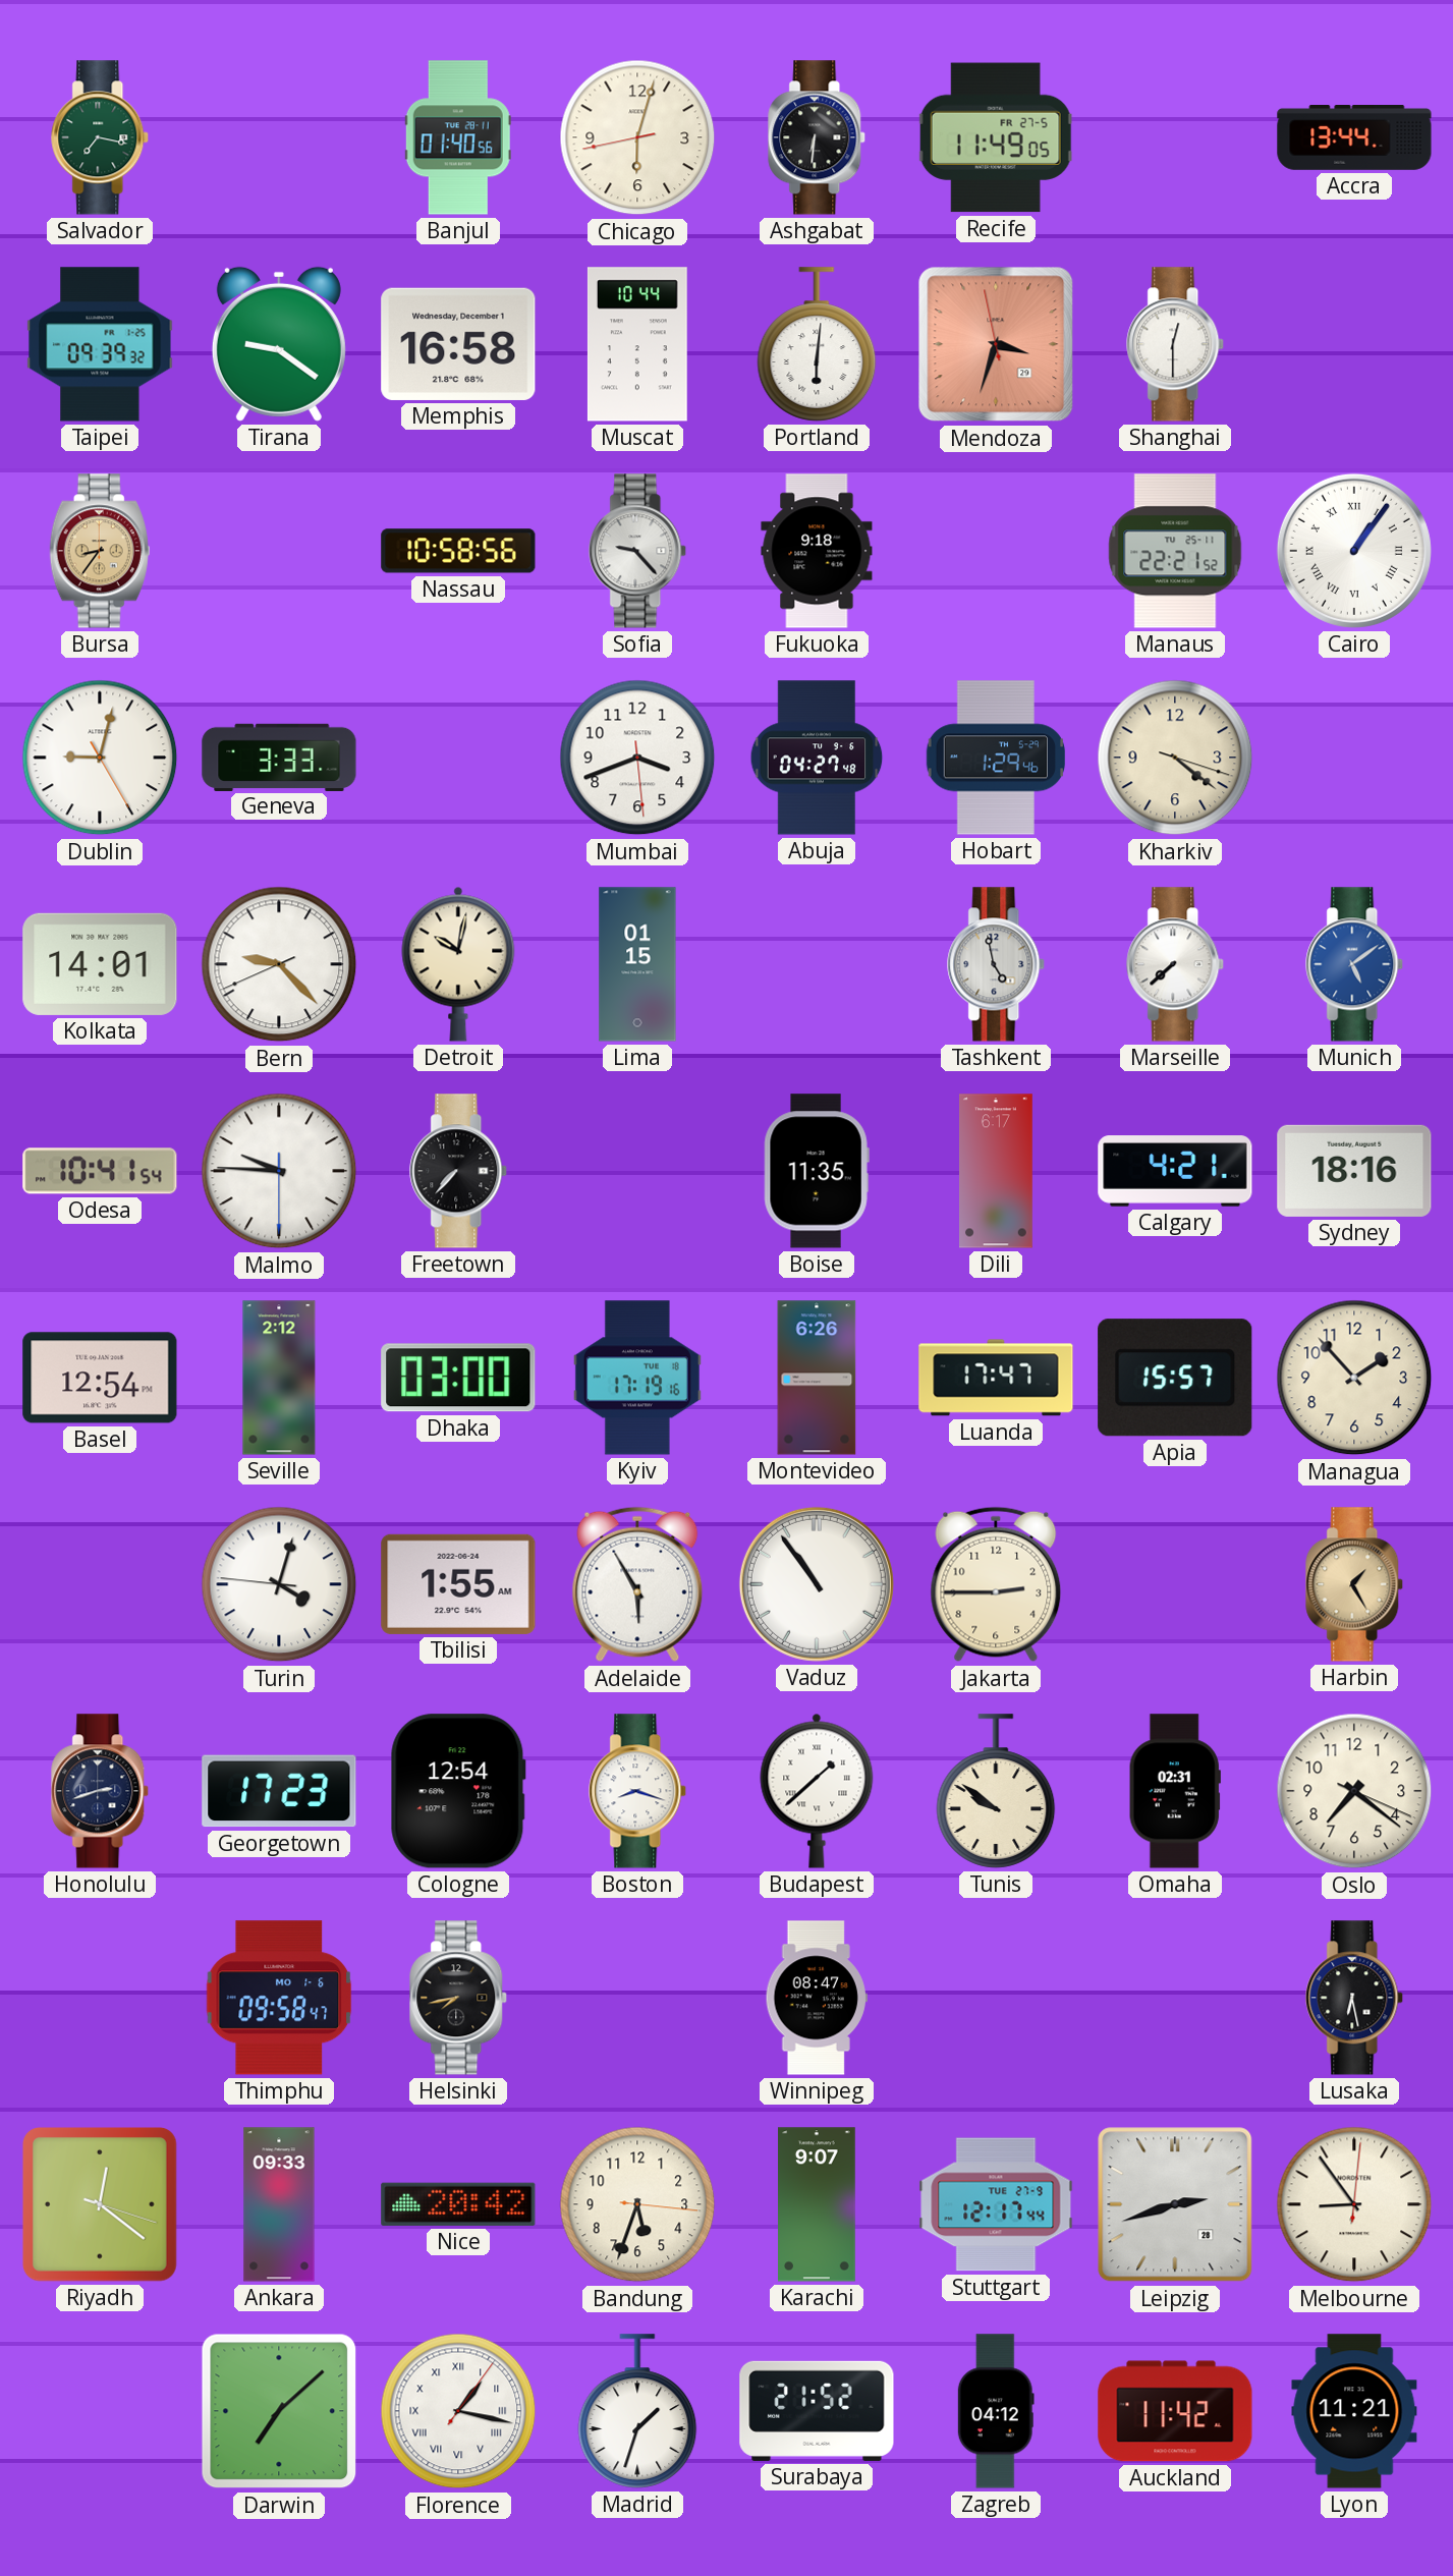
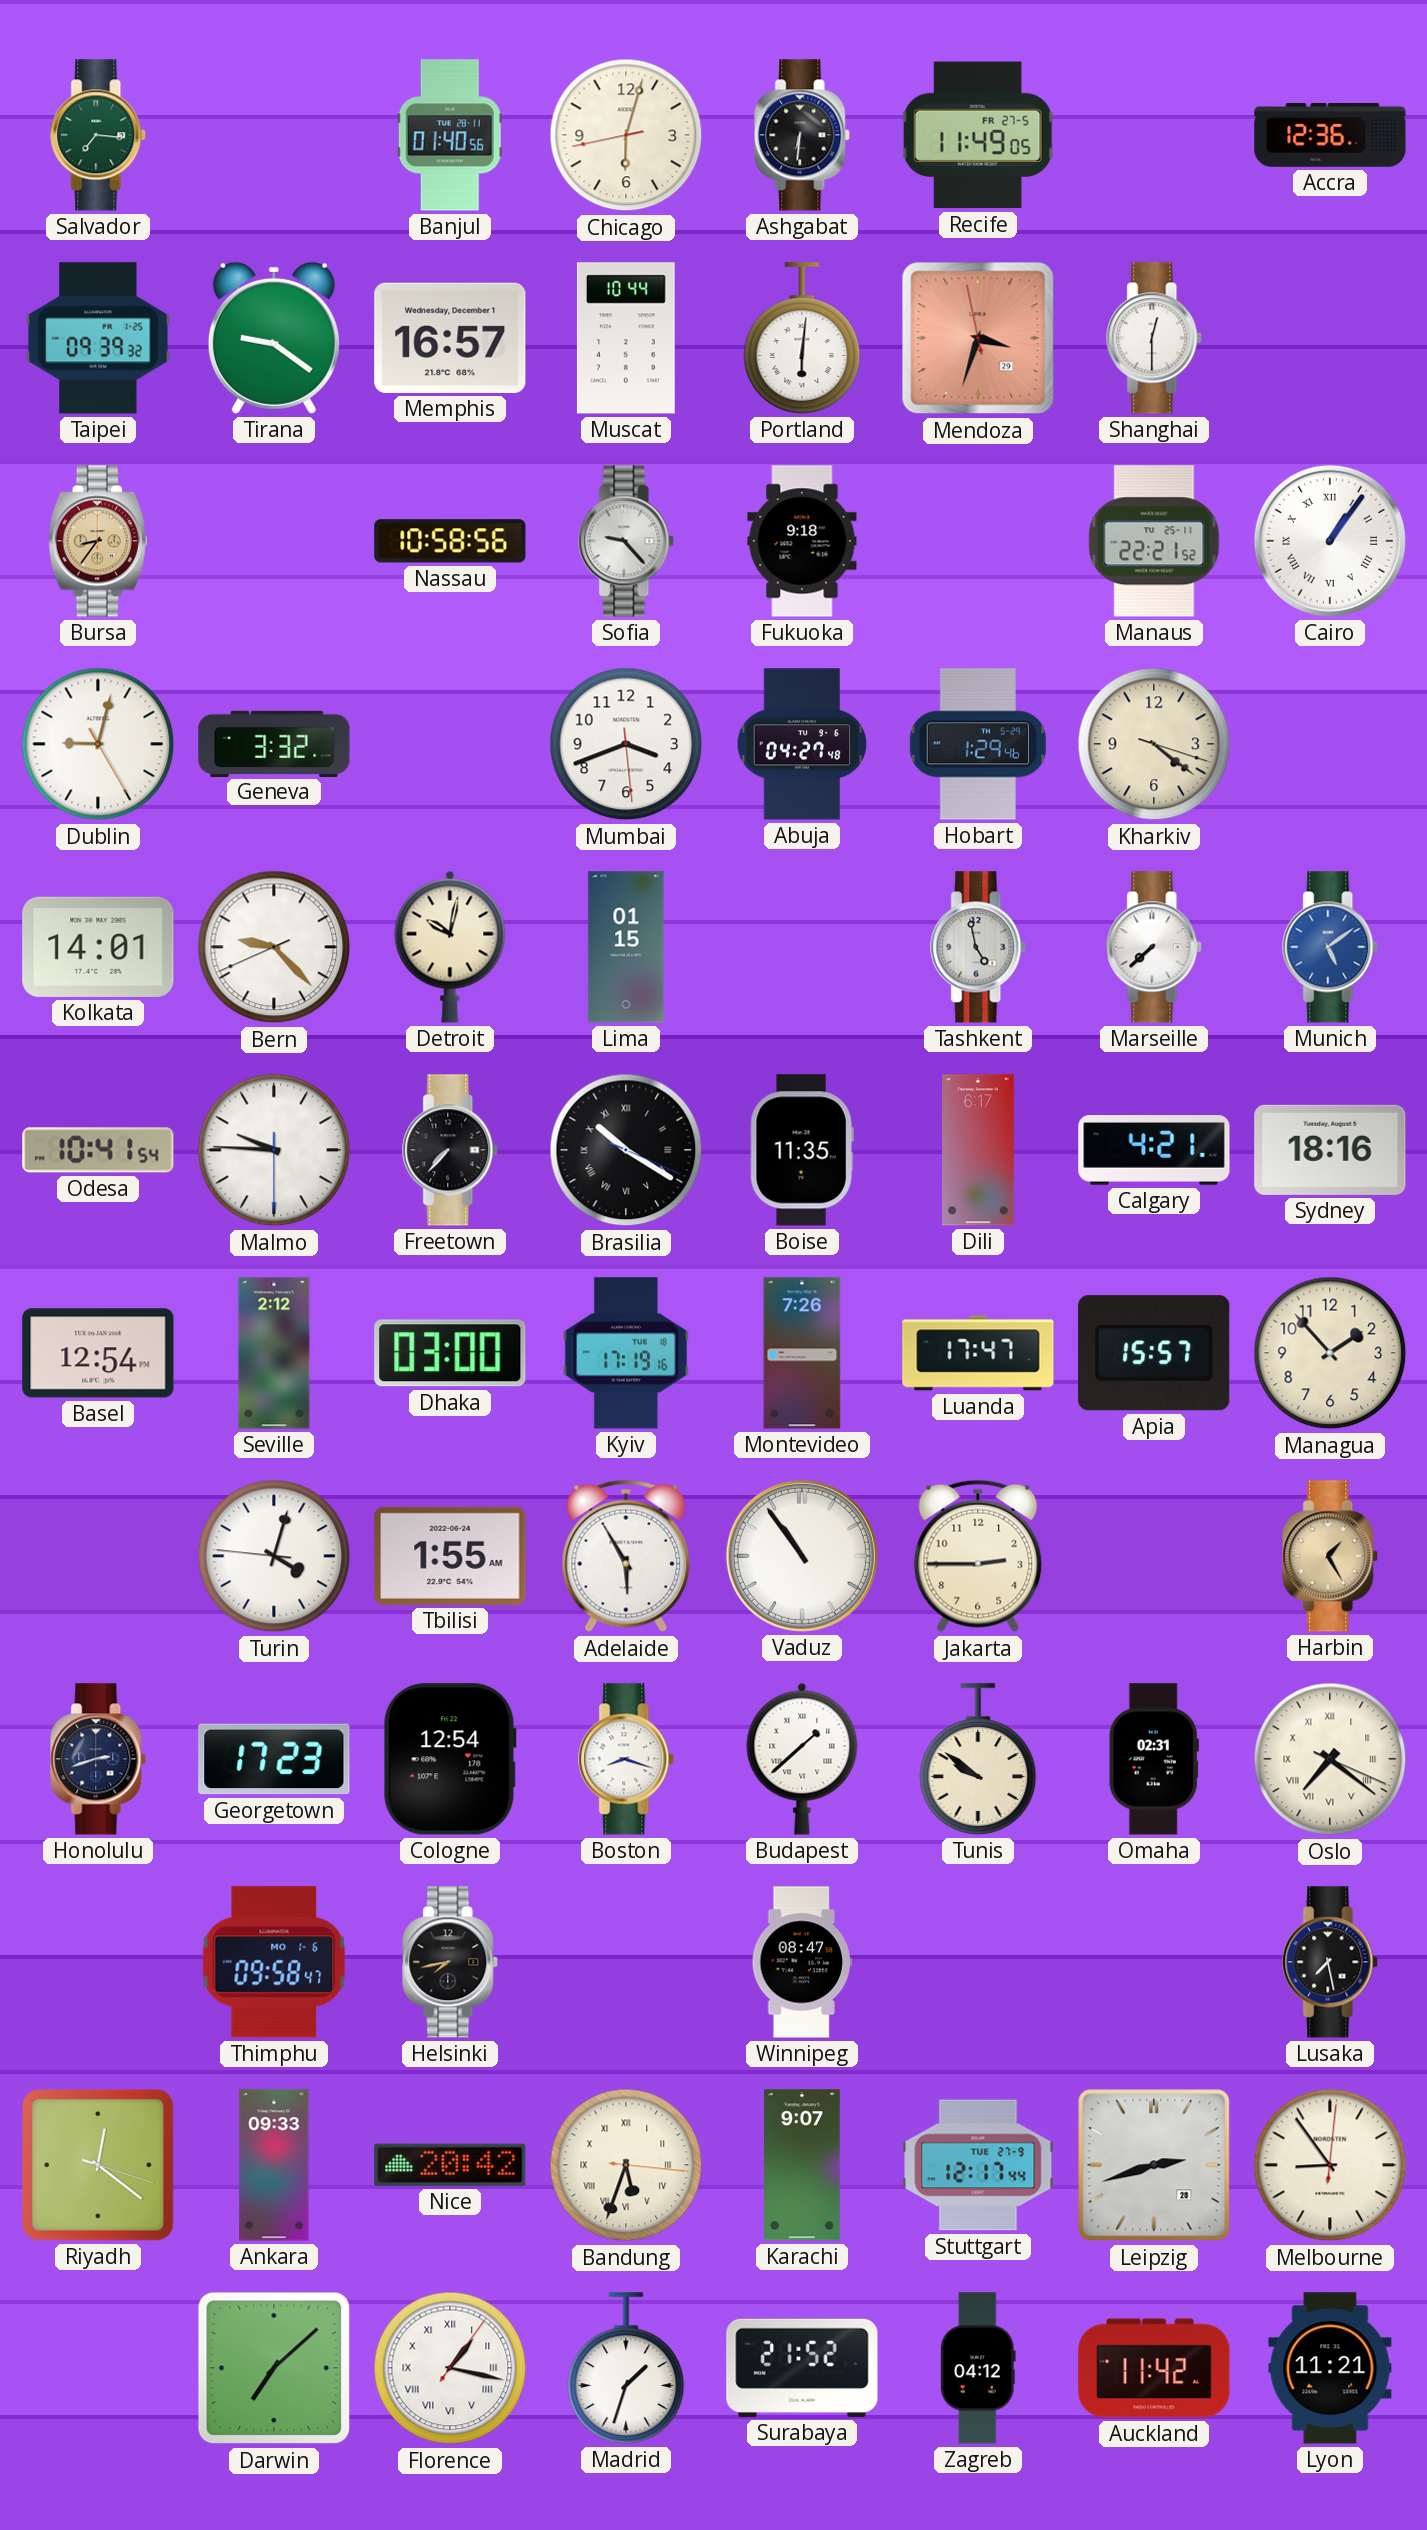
Salvador: 7:17 -> 7:16
Accra: 13:44 -> 12:36
Memphis: 16:58 -> 16:57
Geneva: 3:33 -> 3:32
Brasilia: none -> 10:20
Montevideo: 6:26 -> 7:26
Oslo numerals: Arabic -> Roman
Lusaka: 6:28 -> 7:28
Bandung numerals: Arabic -> Roman
